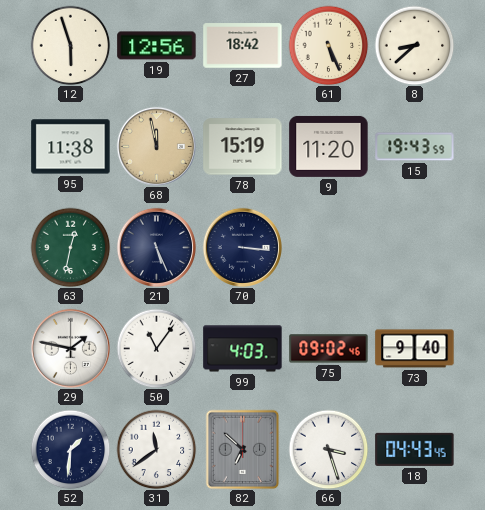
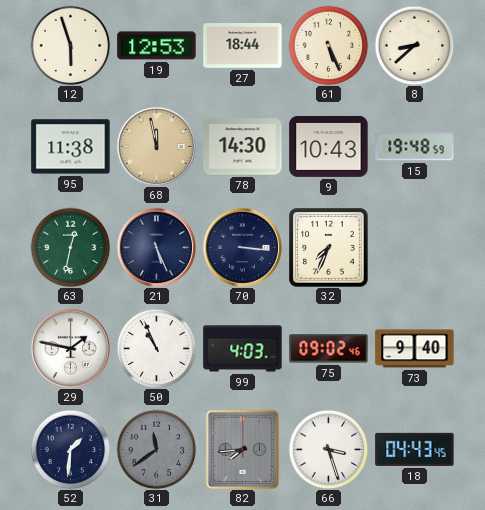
19: 12:56 -> 12:53
27: 18:42 -> 18:44
78: 15:19 -> 14:30
9: 11:20 -> 10:43
15: 19:43 -> 19:48
32: none -> 7:34
50: 11:06 -> 10:56
31 dial: white -> grey
82: 6:52 -> 7:44
